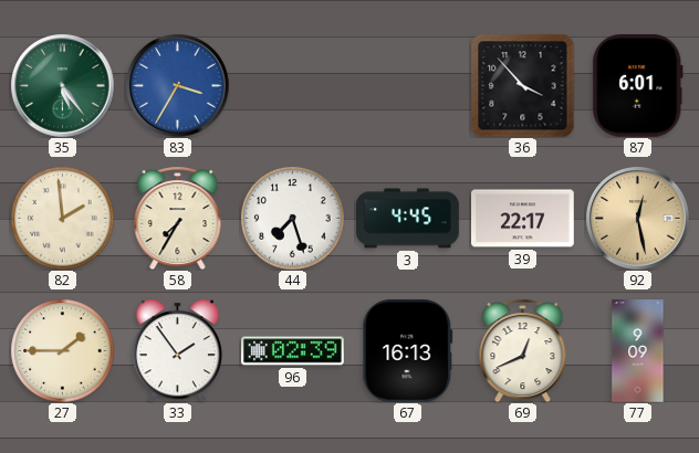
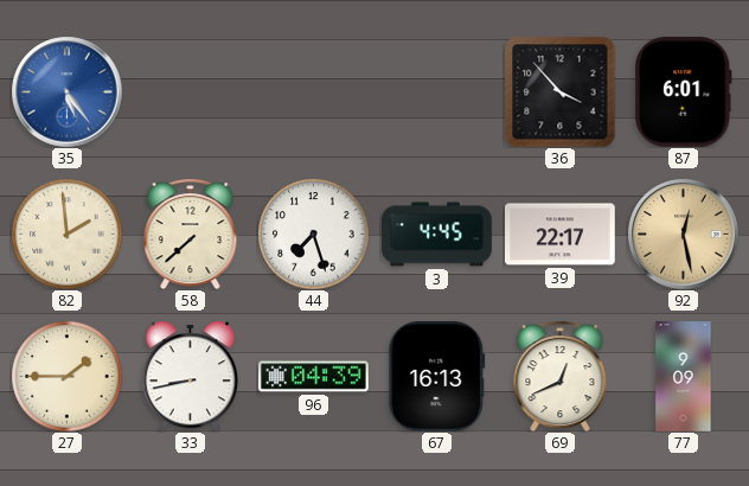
35 dial: green -> blue
83: 3:35 -> none
58: 7:35 -> 7:38
33: 1:54 -> 8:43
96: 02:39 -> 04:39
